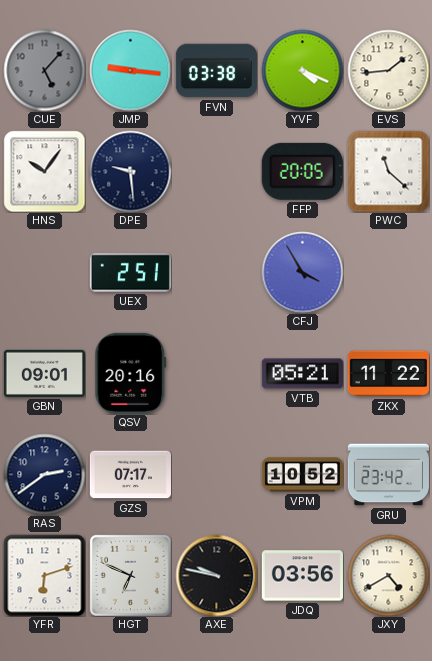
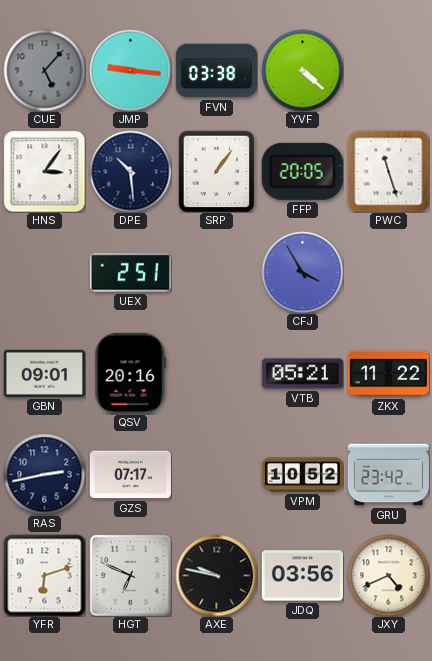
YVF: 4:19 -> 4:22
EVS: 1:44 -> none
HNS: 10:06 -> 3:06
DPE: 9:29 -> 10:29
SRP: none -> 1:06
PWC: 11:22 -> 11:27
RAS: 2:39 -> 2:43
JXY: 4:40 -> 4:41
